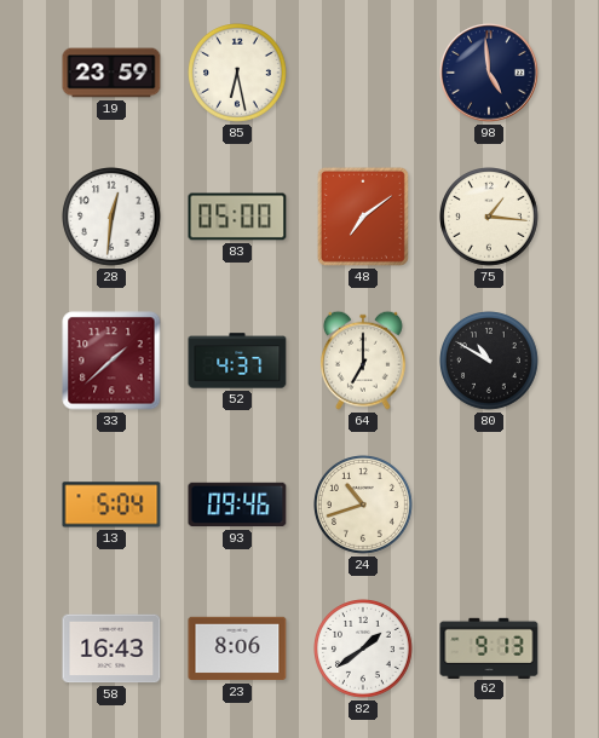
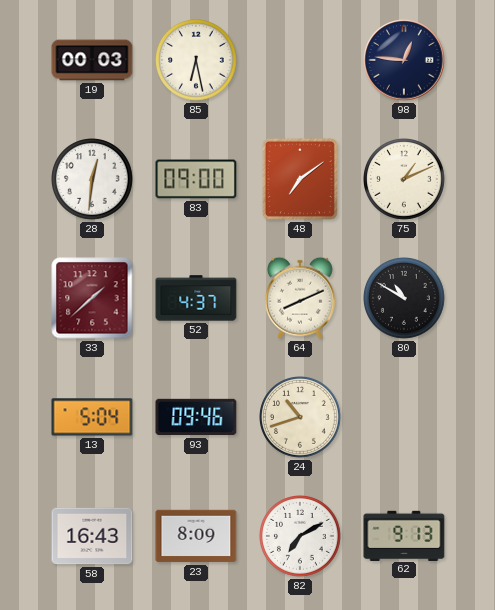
19: 23:59 -> 00:03
98: 4:59 -> 12:46
83: 05:00 -> 09:00
75: 1:16 -> 1:11
64: 7:00 -> 8:11
23: 8:06 -> 8:09
82: 1:39 -> 7:10
